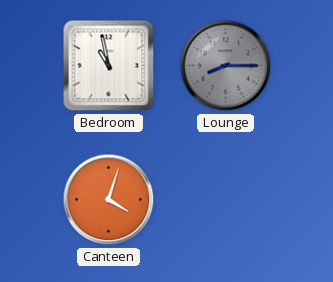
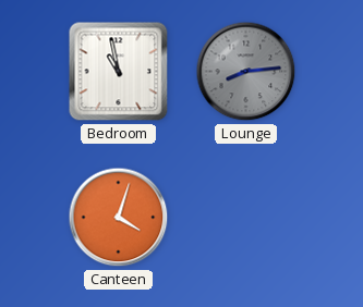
Lounge: 8:15 -> 8:14
